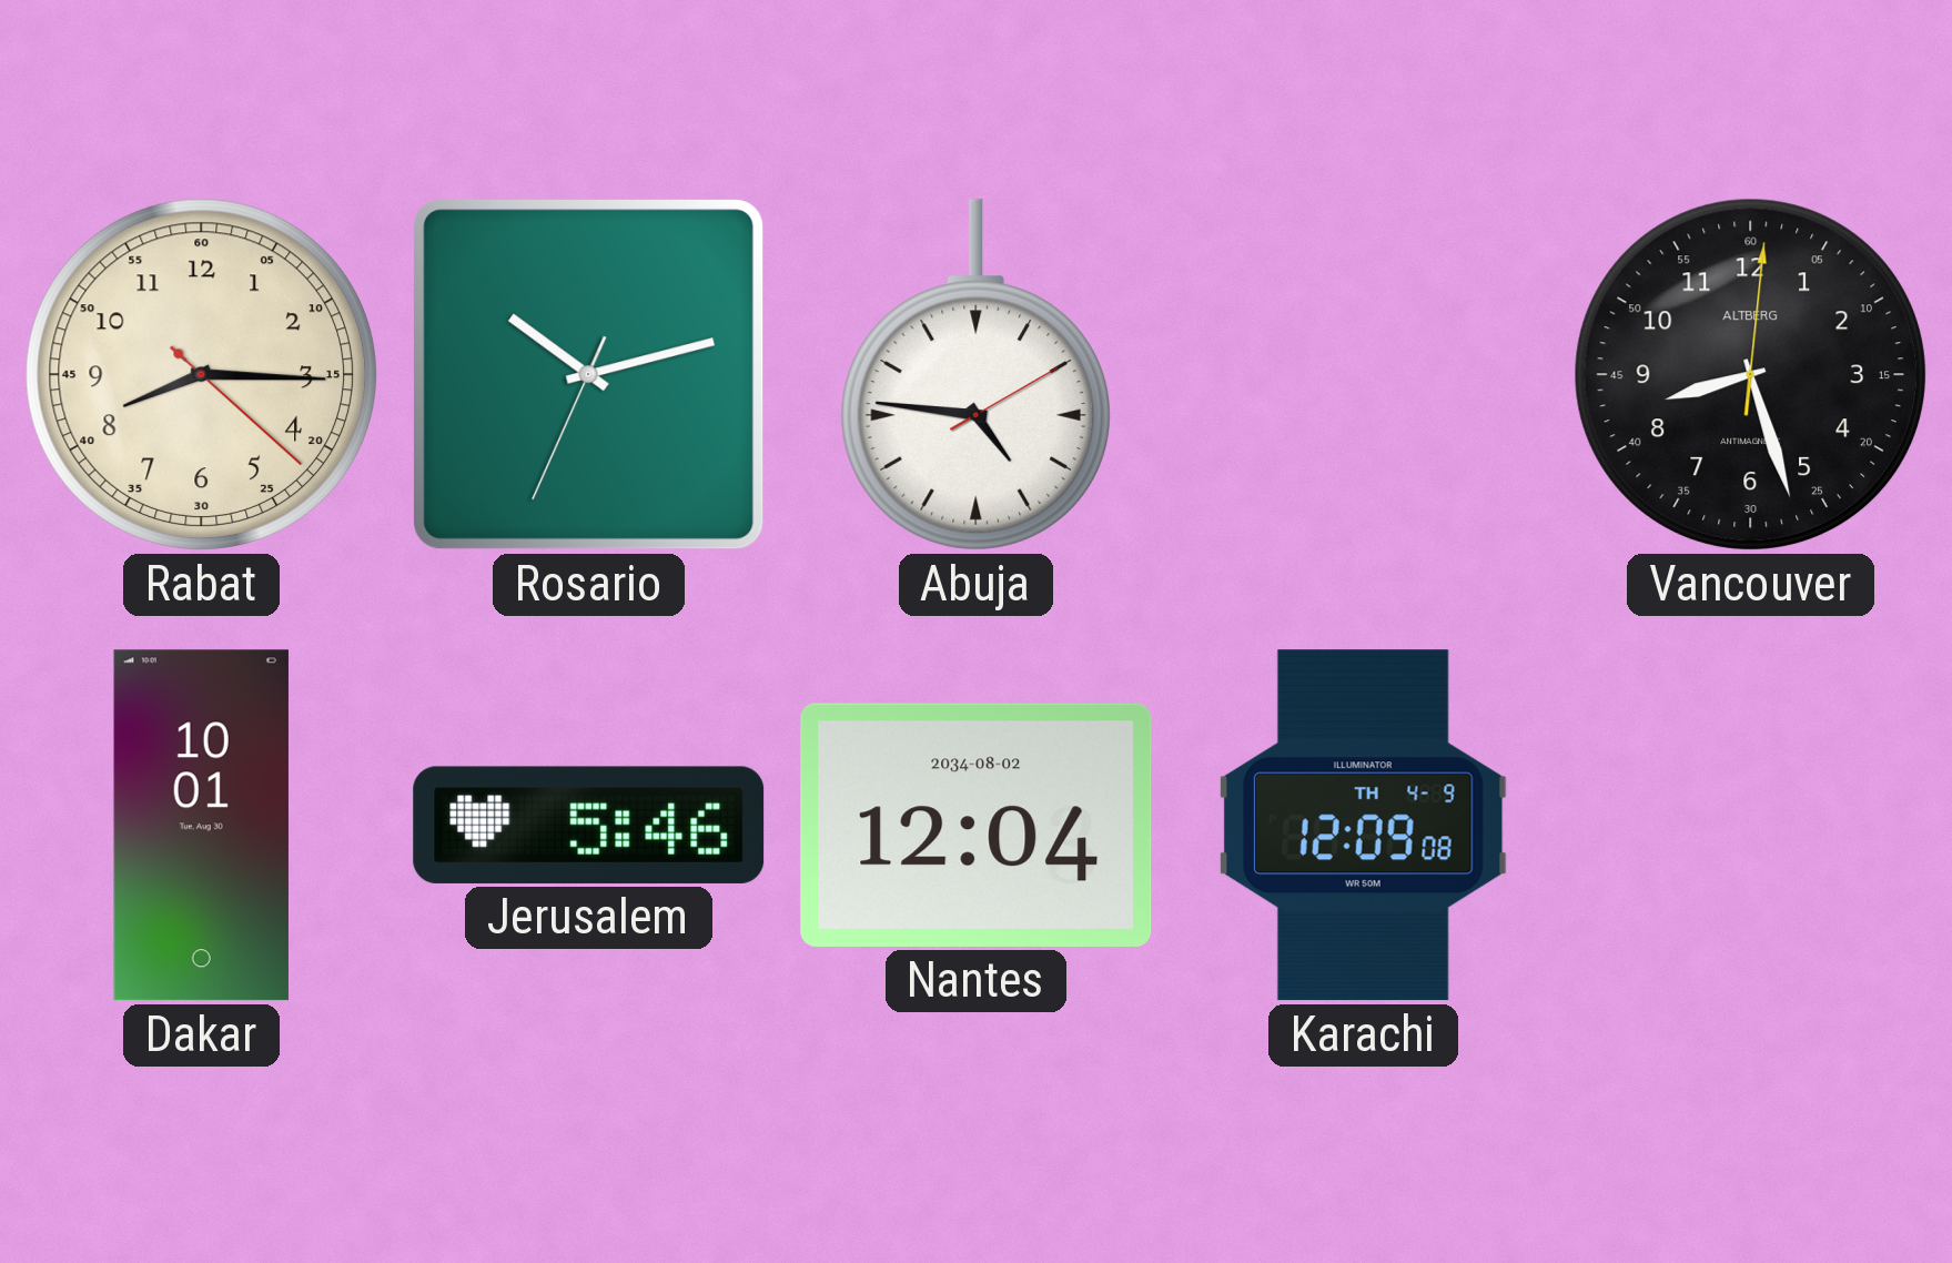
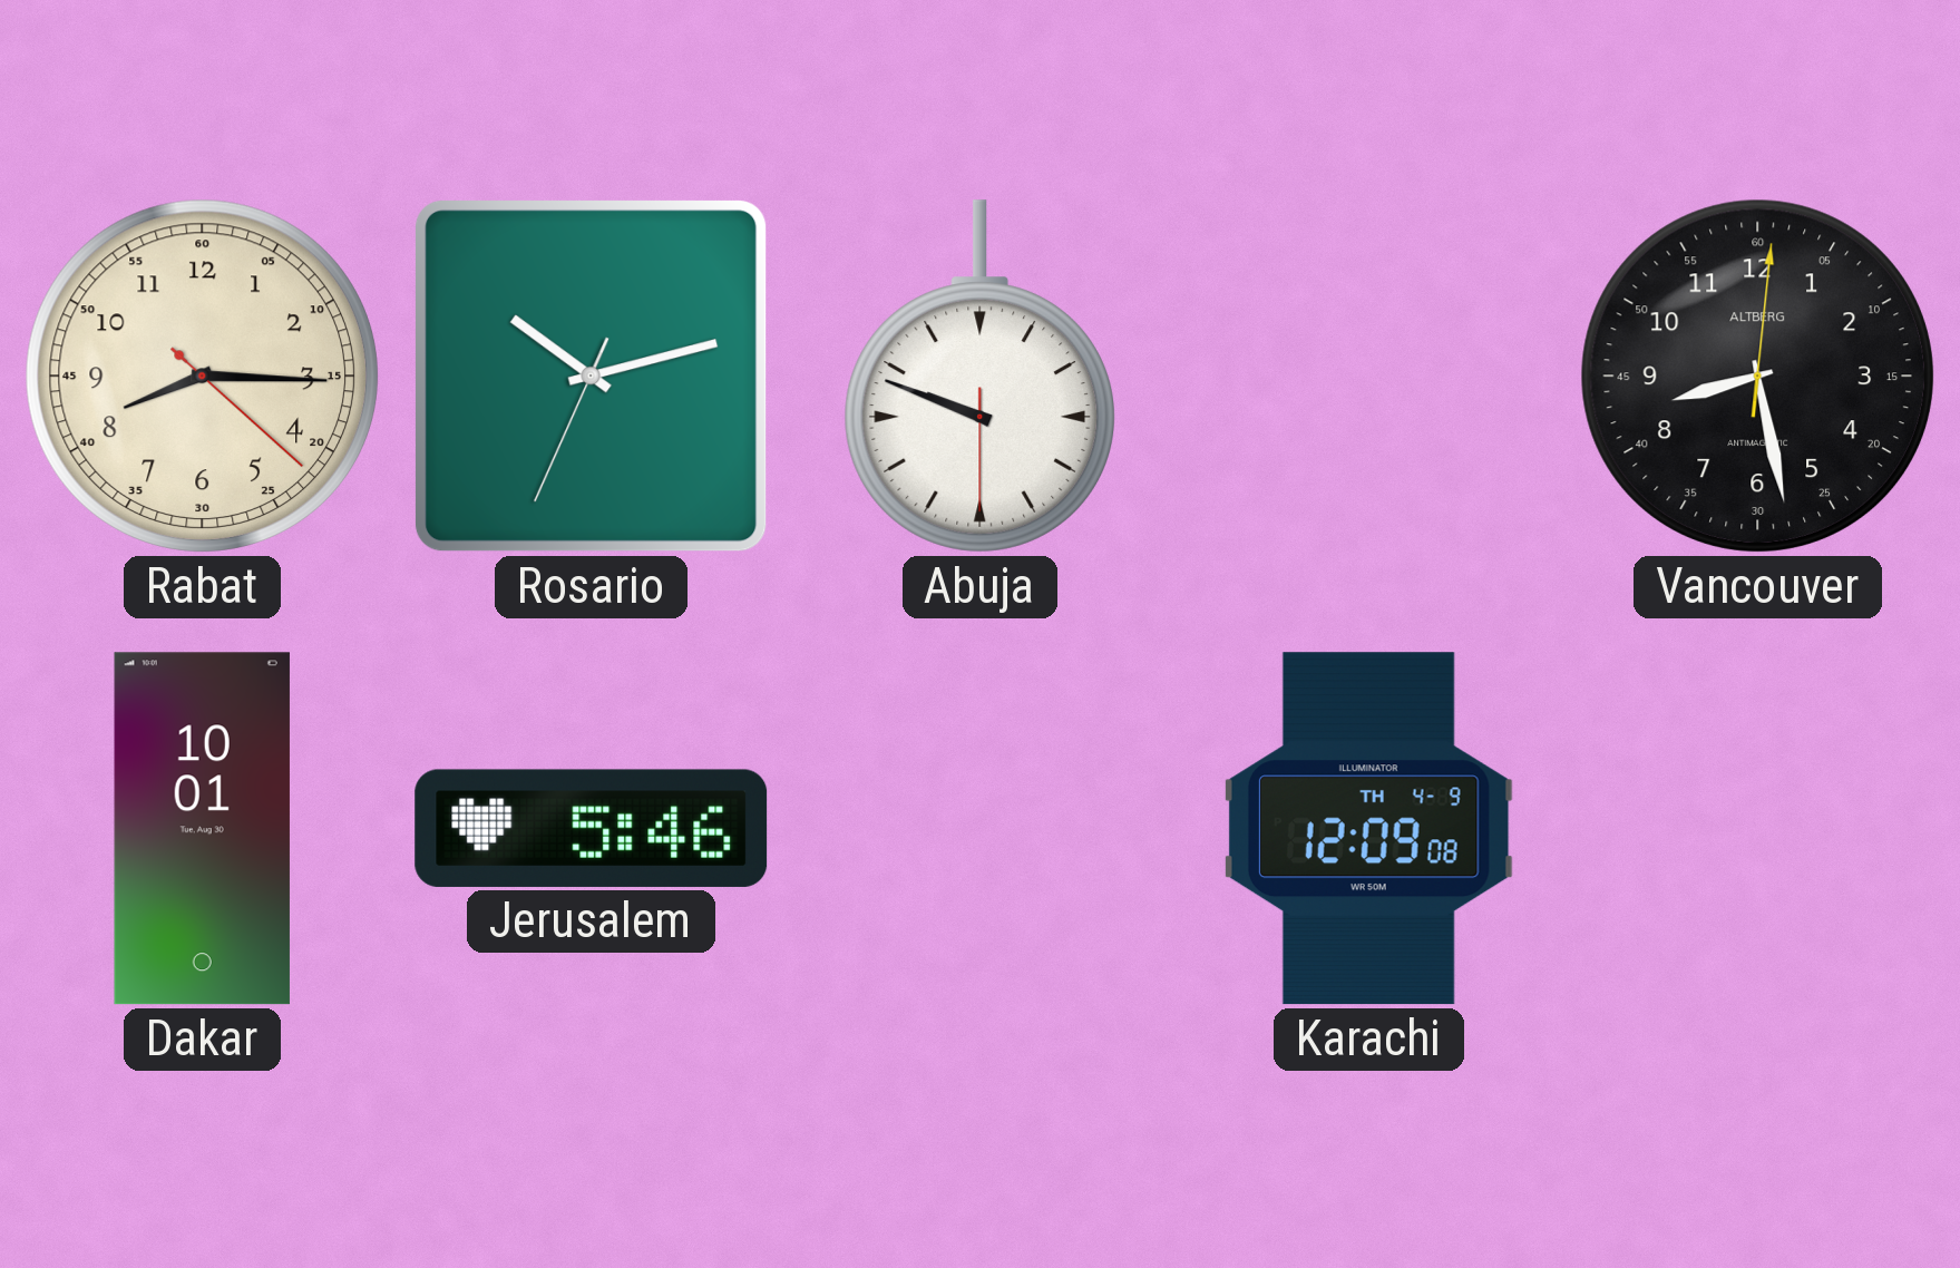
Abuja: 4:46 -> 9:48
Vancouver: 8:27 -> 8:28
Nantes: 12:04 -> none
